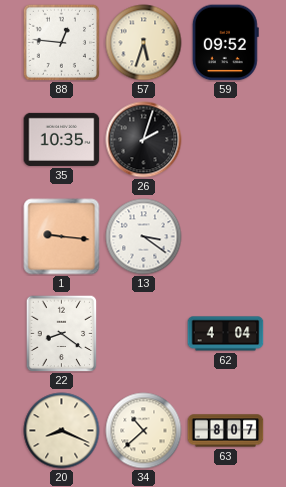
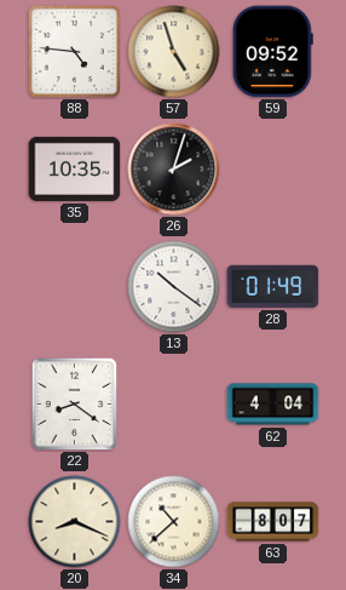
88: 12:46 -> 4:46
57: 5:33 -> 4:57
1: 9:16 -> none
13: 3:21 -> 10:21
28: none -> 01:49
